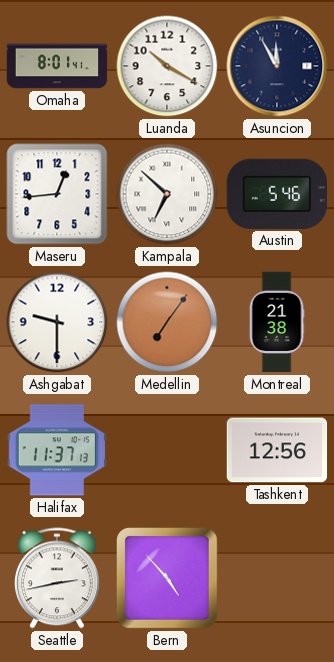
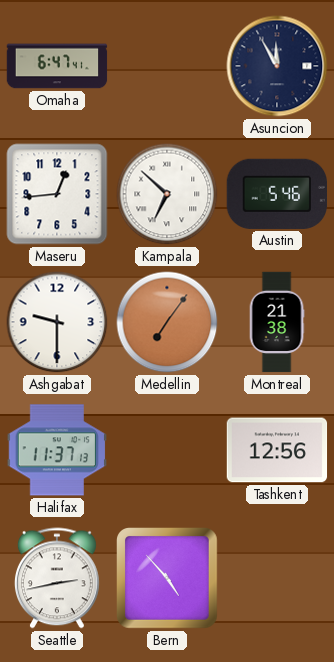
Omaha: 8:01 -> 6:47
Luanda: 10:20 -> none
